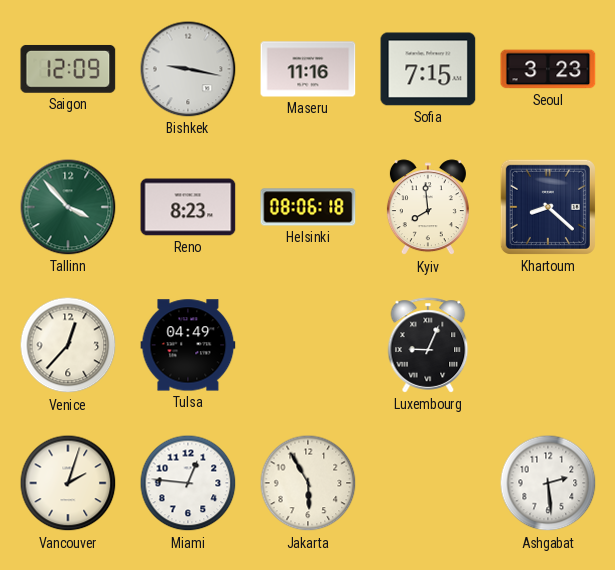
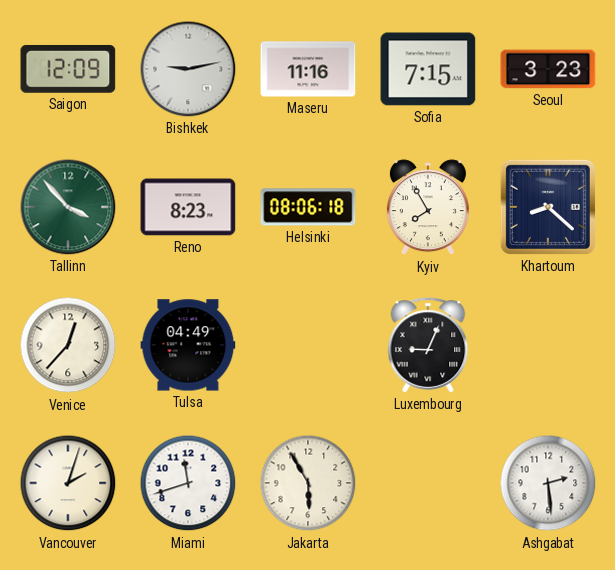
Bishkek: 9:17 -> 9:13
Kyiv: 7:59 -> 7:55
Miami: 12:46 -> 11:42
